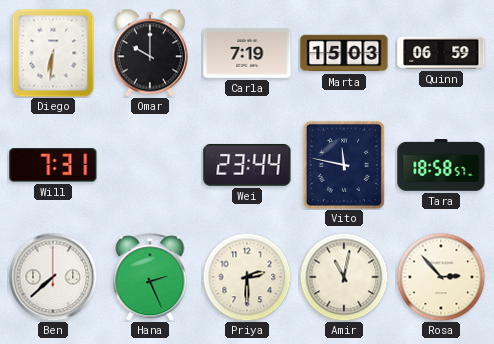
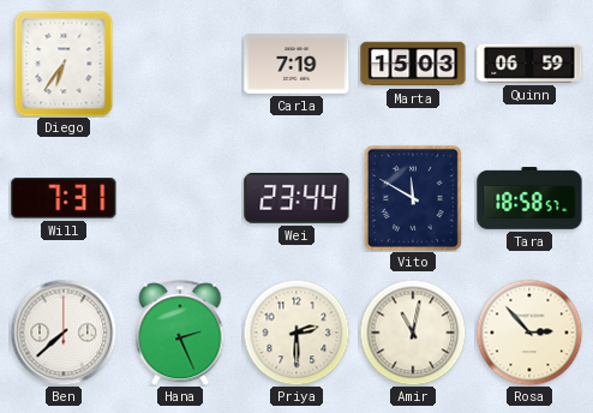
Diego: 6:31 -> 6:36
Omar: 10:00 -> none
Vito: 11:47 -> 11:50
